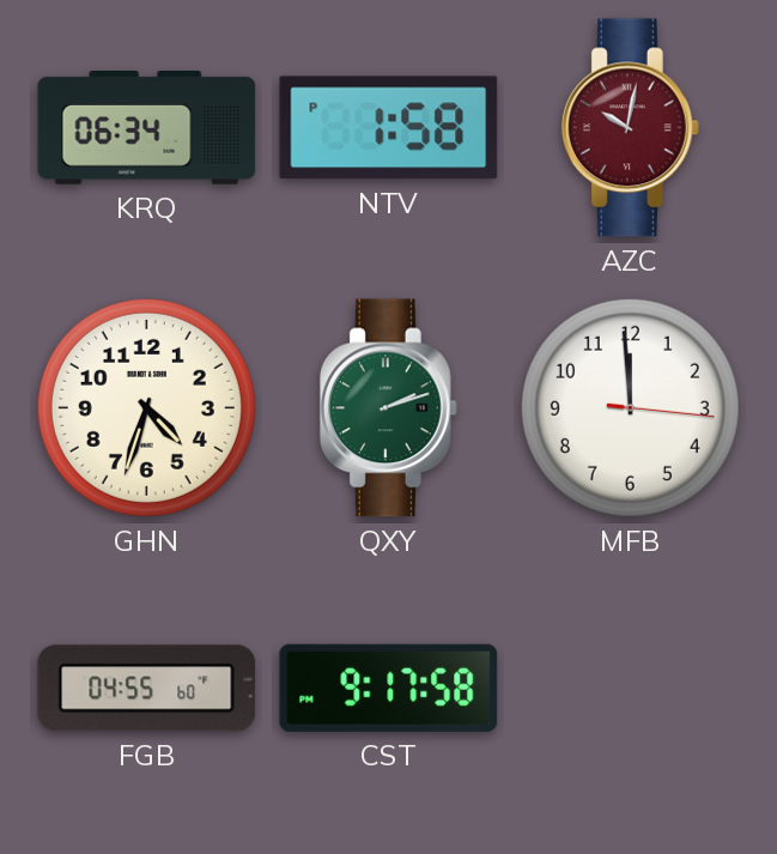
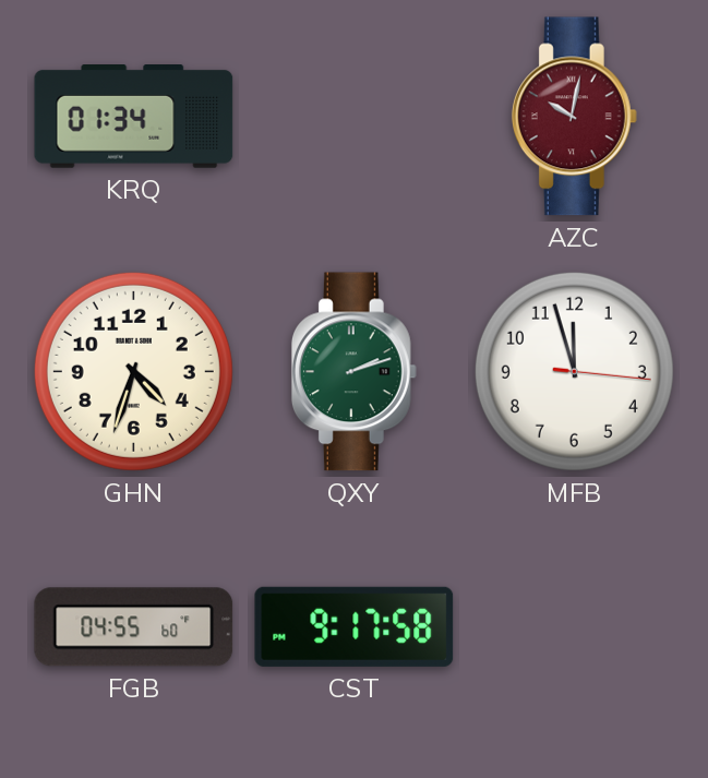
KRQ: 06:34 -> 01:34
NTV: 1:58 -> none
MFB: 11:59 -> 11:57
